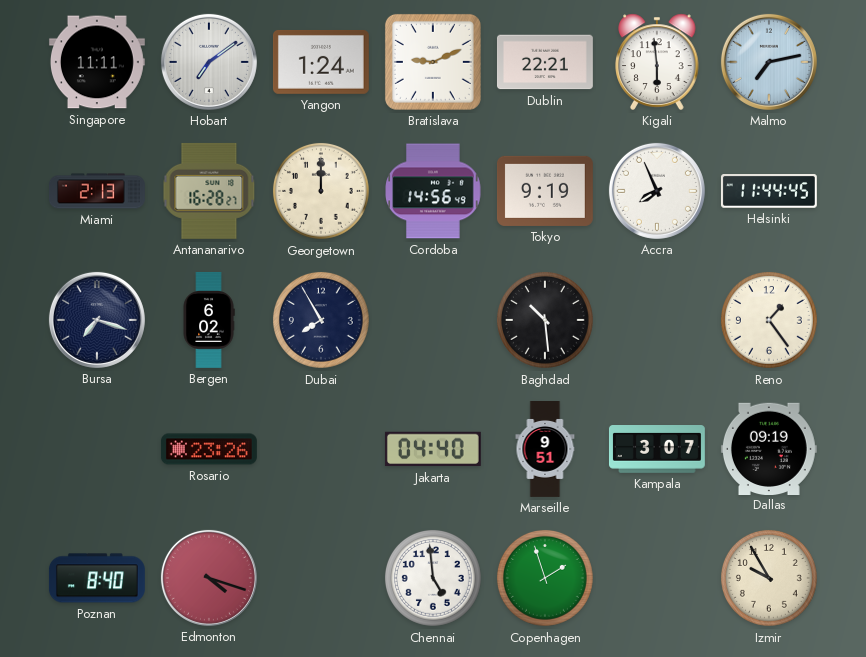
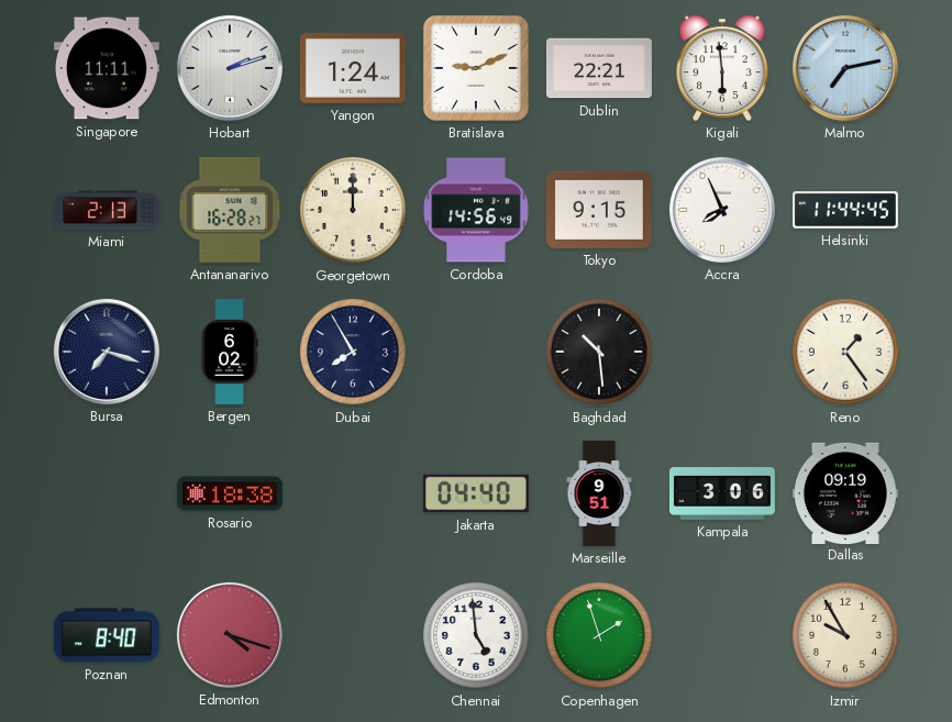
Hobart: 7:09 -> 2:12
Tokyo: 9:19 -> 9:15
Rosario: 23:26 -> 18:38
Kampala: 3:07 -> 3:06
